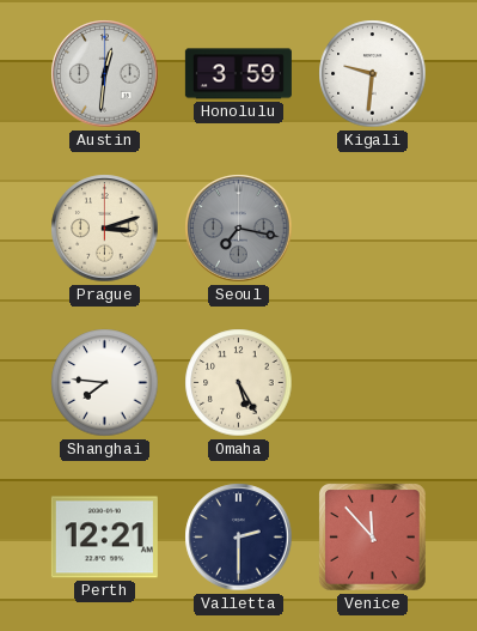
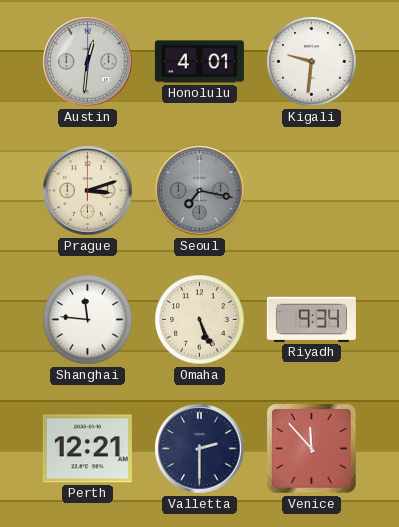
Honolulu: 3:59 -> 4:01
Shanghai: 7:46 -> 11:46
Omaha: 5:25 -> 5:26
Riyadh: none -> 9:34
